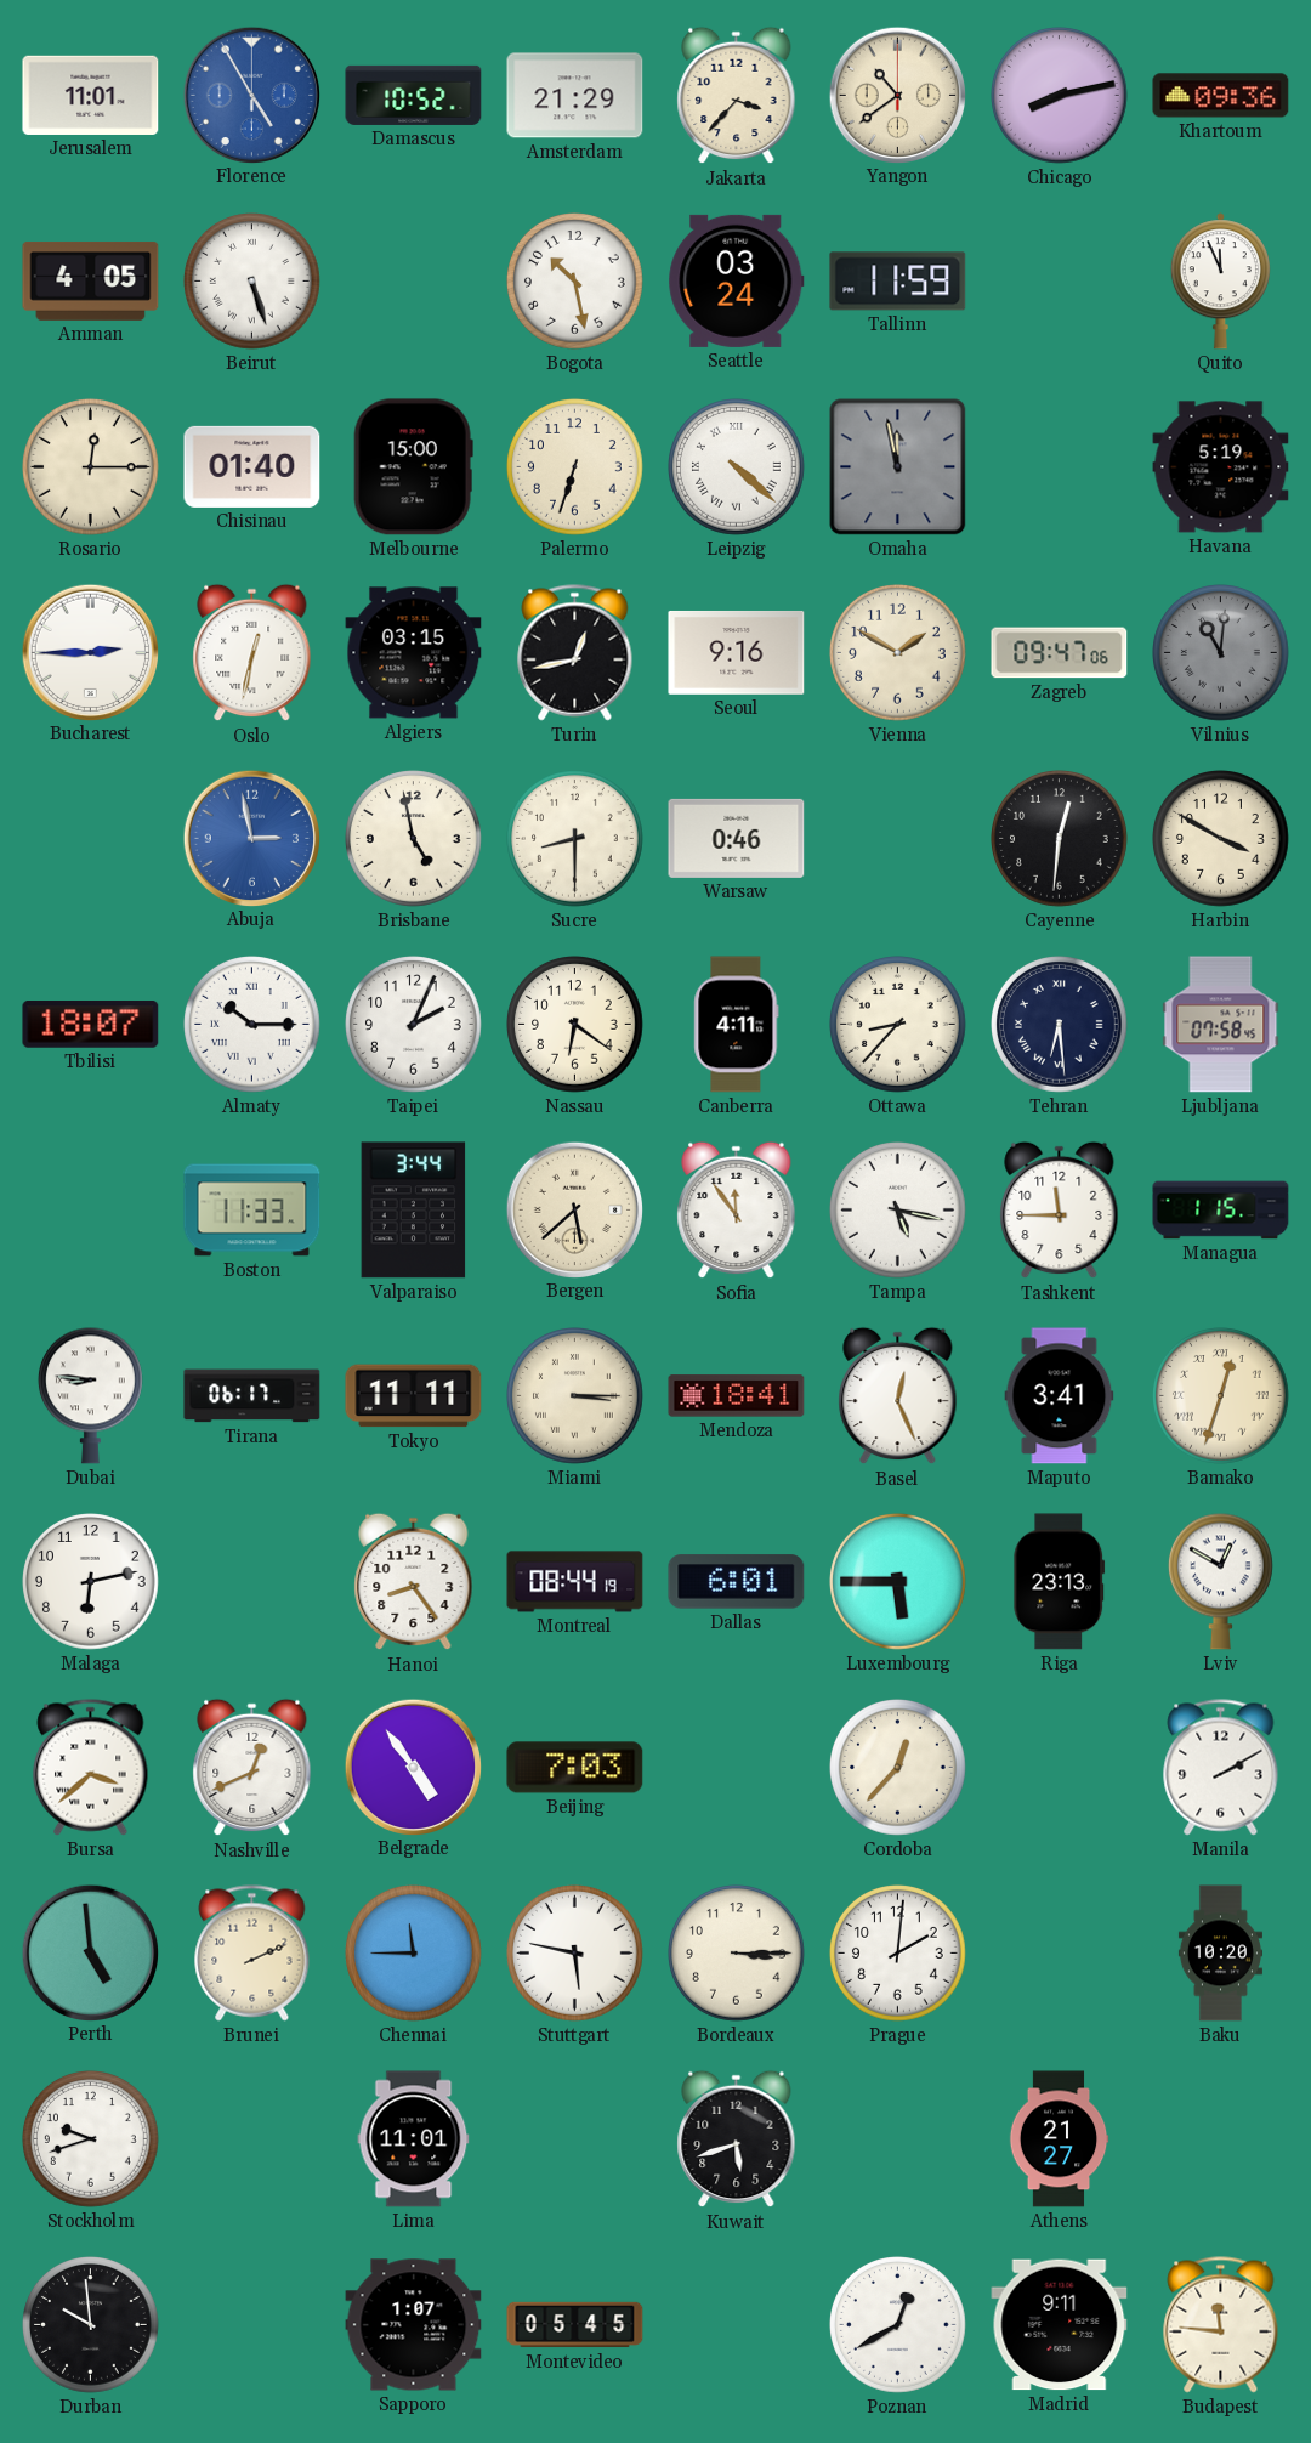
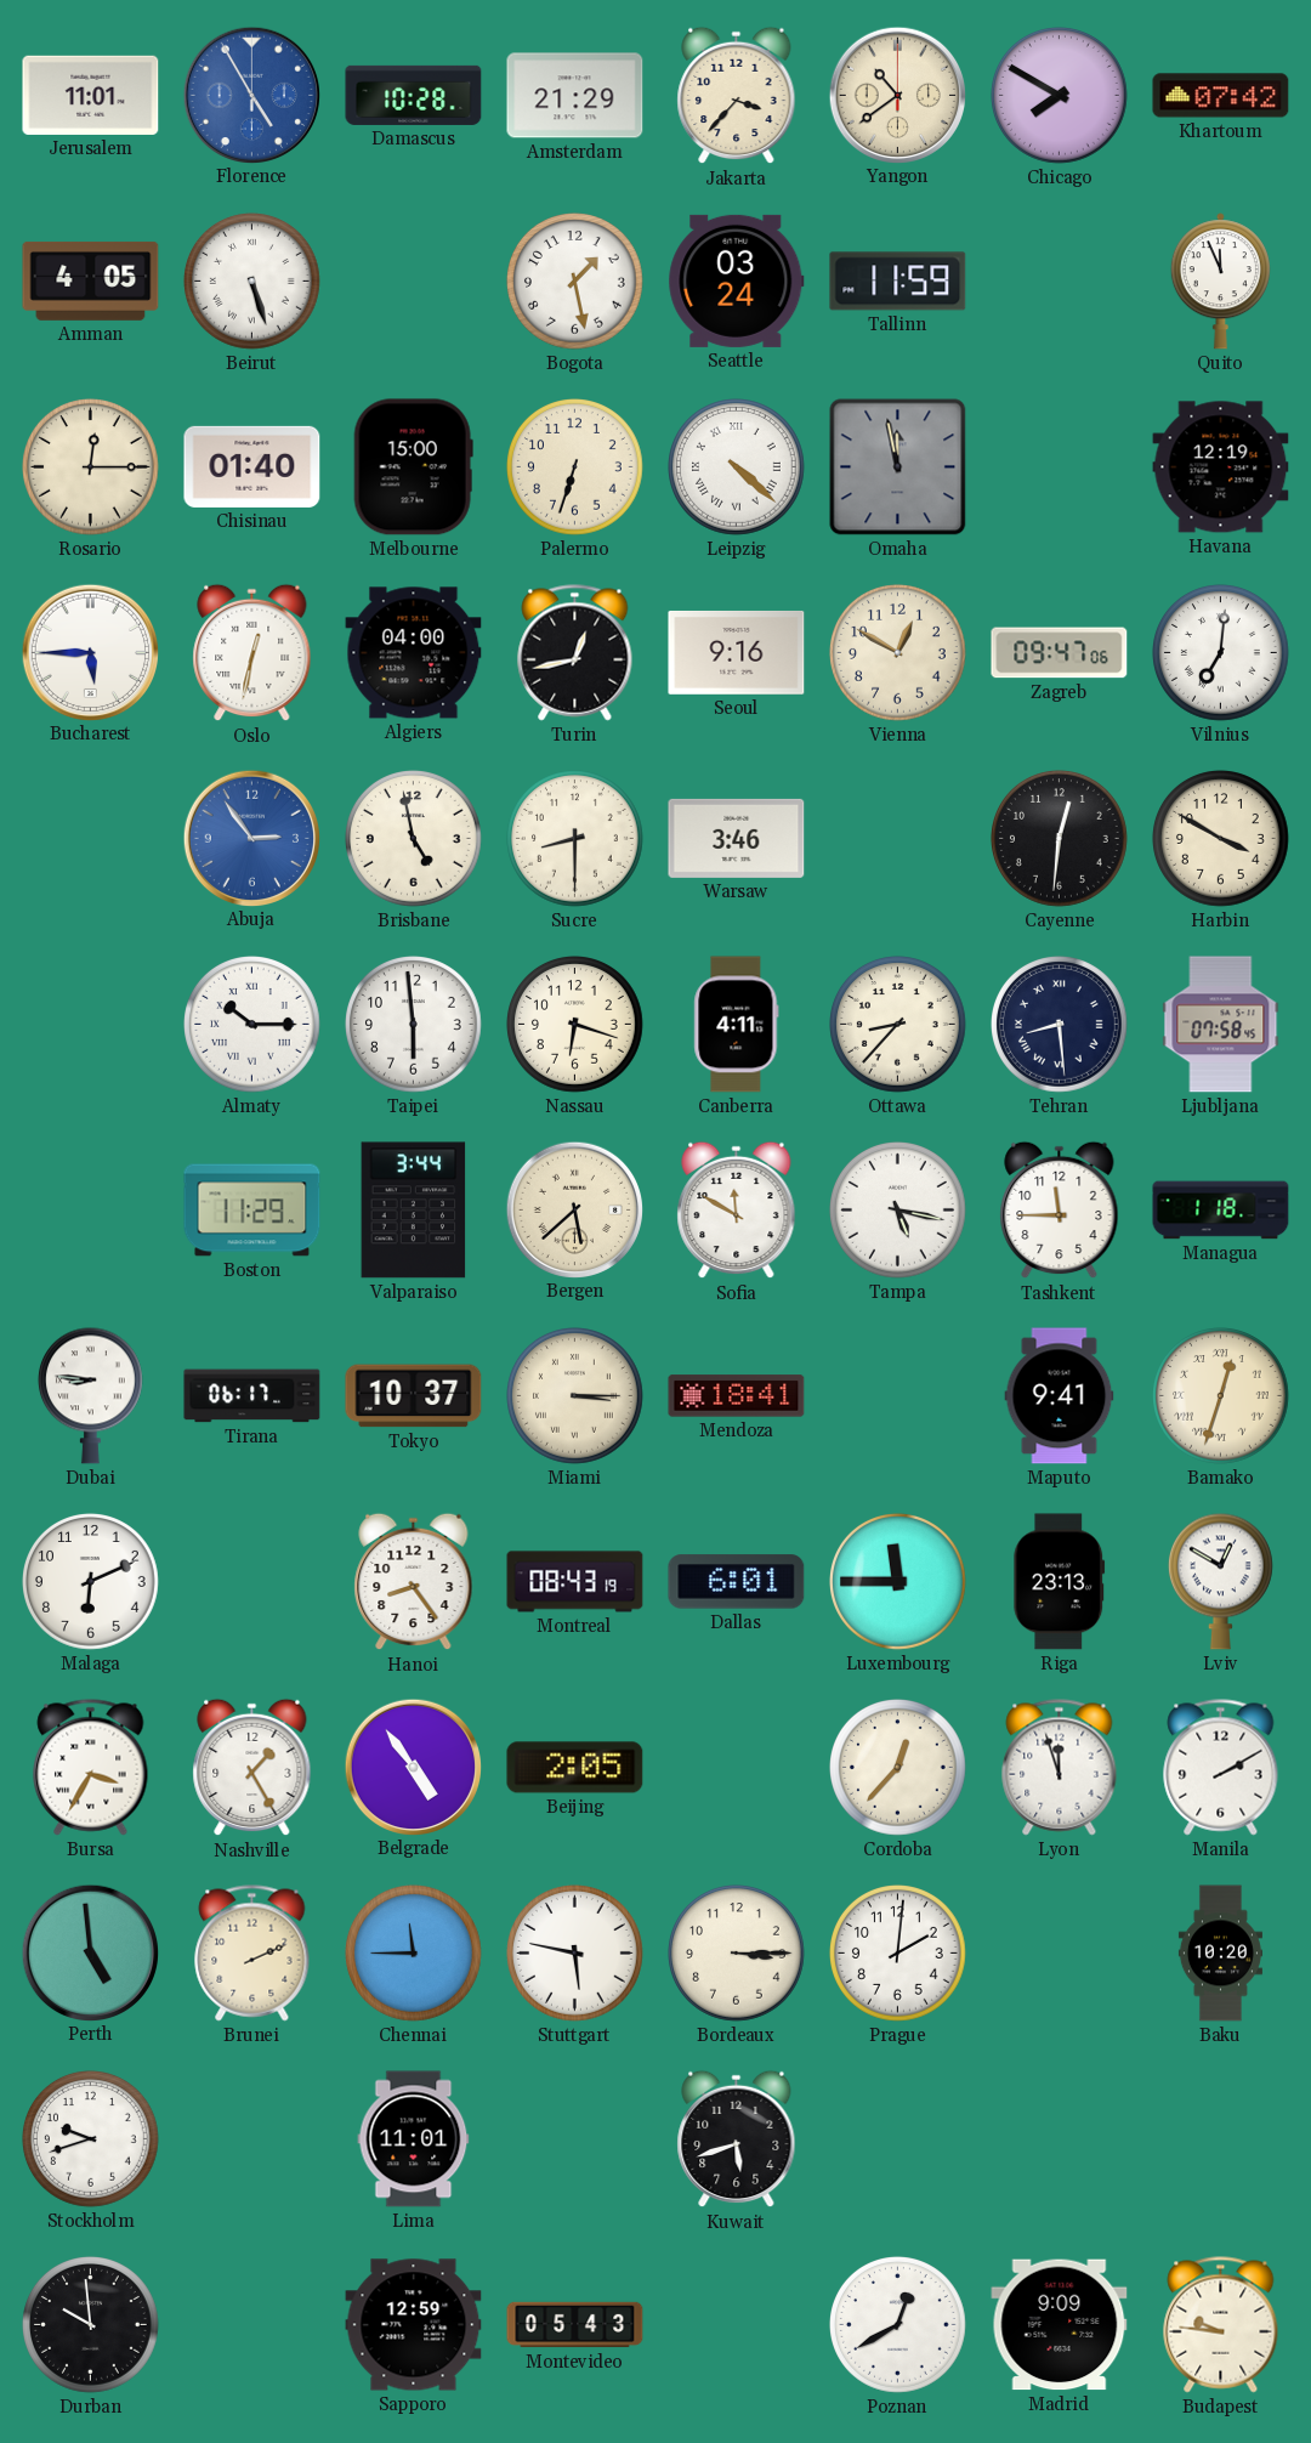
Damascus: 10:52 -> 10:28
Chicago: 8:13 -> 7:50
Khartoum: 09:36 -> 07:42
Bogota: 10:28 -> 1:28
Havana: 5:19 -> 12:19
Bucharest: 2:45 -> 5:45
Algiers: 03:15 -> 04:00
Vienna: 1:50 -> 12:50
Vilnius: 11:01 -> 7:01
Vilnius dial: grey -> white
Abuja: 2:58 -> 2:54
Warsaw: 0:46 -> 3:46
Tbilisi: 18:07 -> none
Taipei: 2:04 -> 5:59
Nassau: 6:21 -> 6:18
Tehran: 6:29 -> 8:29
Boston: 11:33 -> 11:29
Sofia: 11:54 -> 11:50
Managua: 1:15 -> 1:18
Tokyo: 11:11 -> 10:37
Basel: 12:26 -> none
Maputo: 3:41 -> 9:41
Malaga: 6:13 -> 6:11
Montreal: 08:44 -> 08:43
Luxembourg: 5:45 -> 11:45
Bursa: 3:38 -> 3:35
Nashville: 12:41 -> 1:25
Beijing: 7:03 -> 2:05
Lyon: none -> 11:57
Athens: 21:27 -> none
Sapporo: 1:07 -> 12:59
Montevideo: 05:45 -> 05:43
Madrid: 9:11 -> 9:09
Budapest: 11:46 -> 9:46
